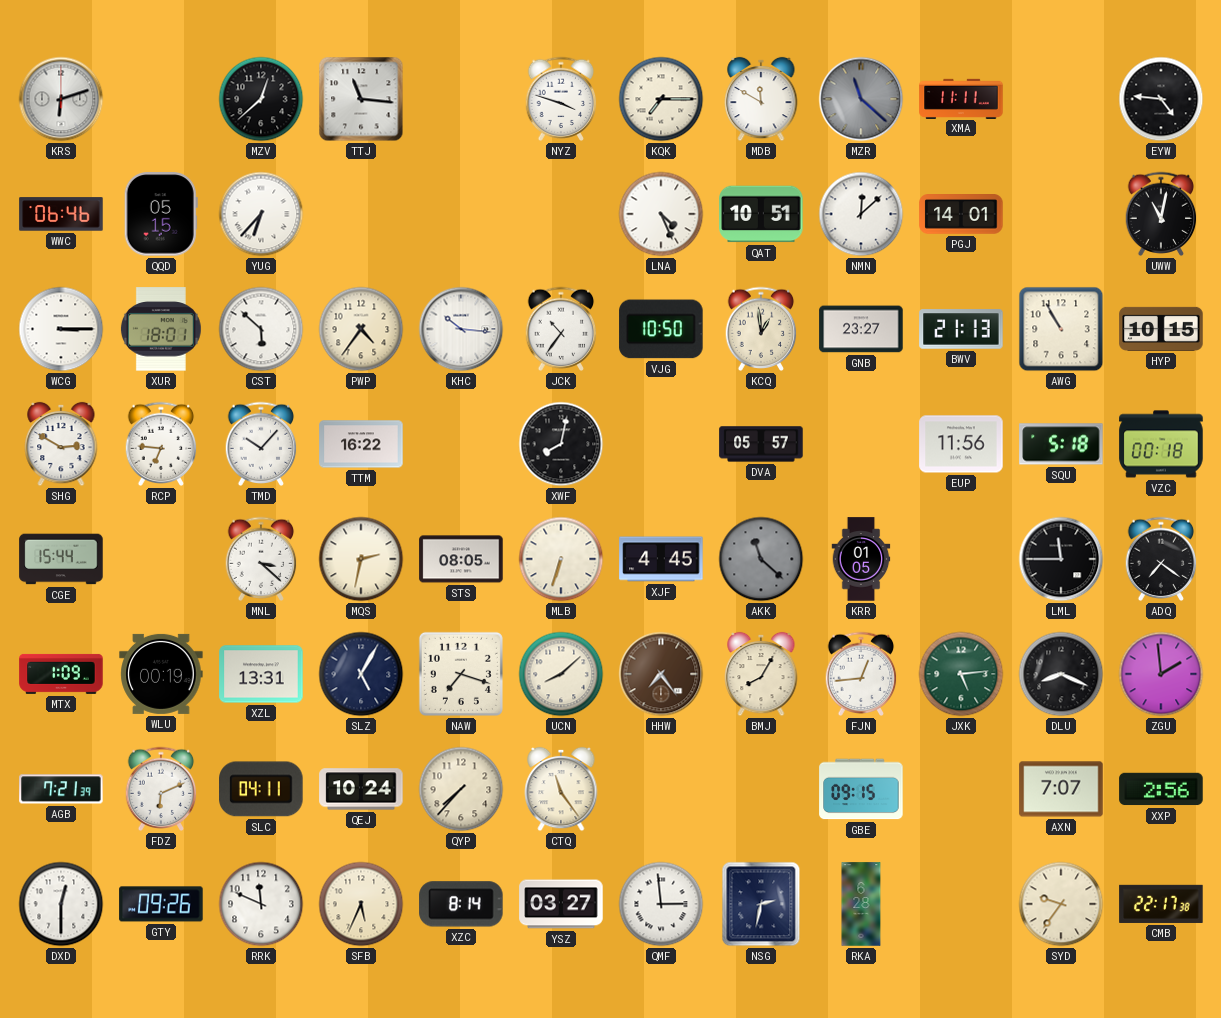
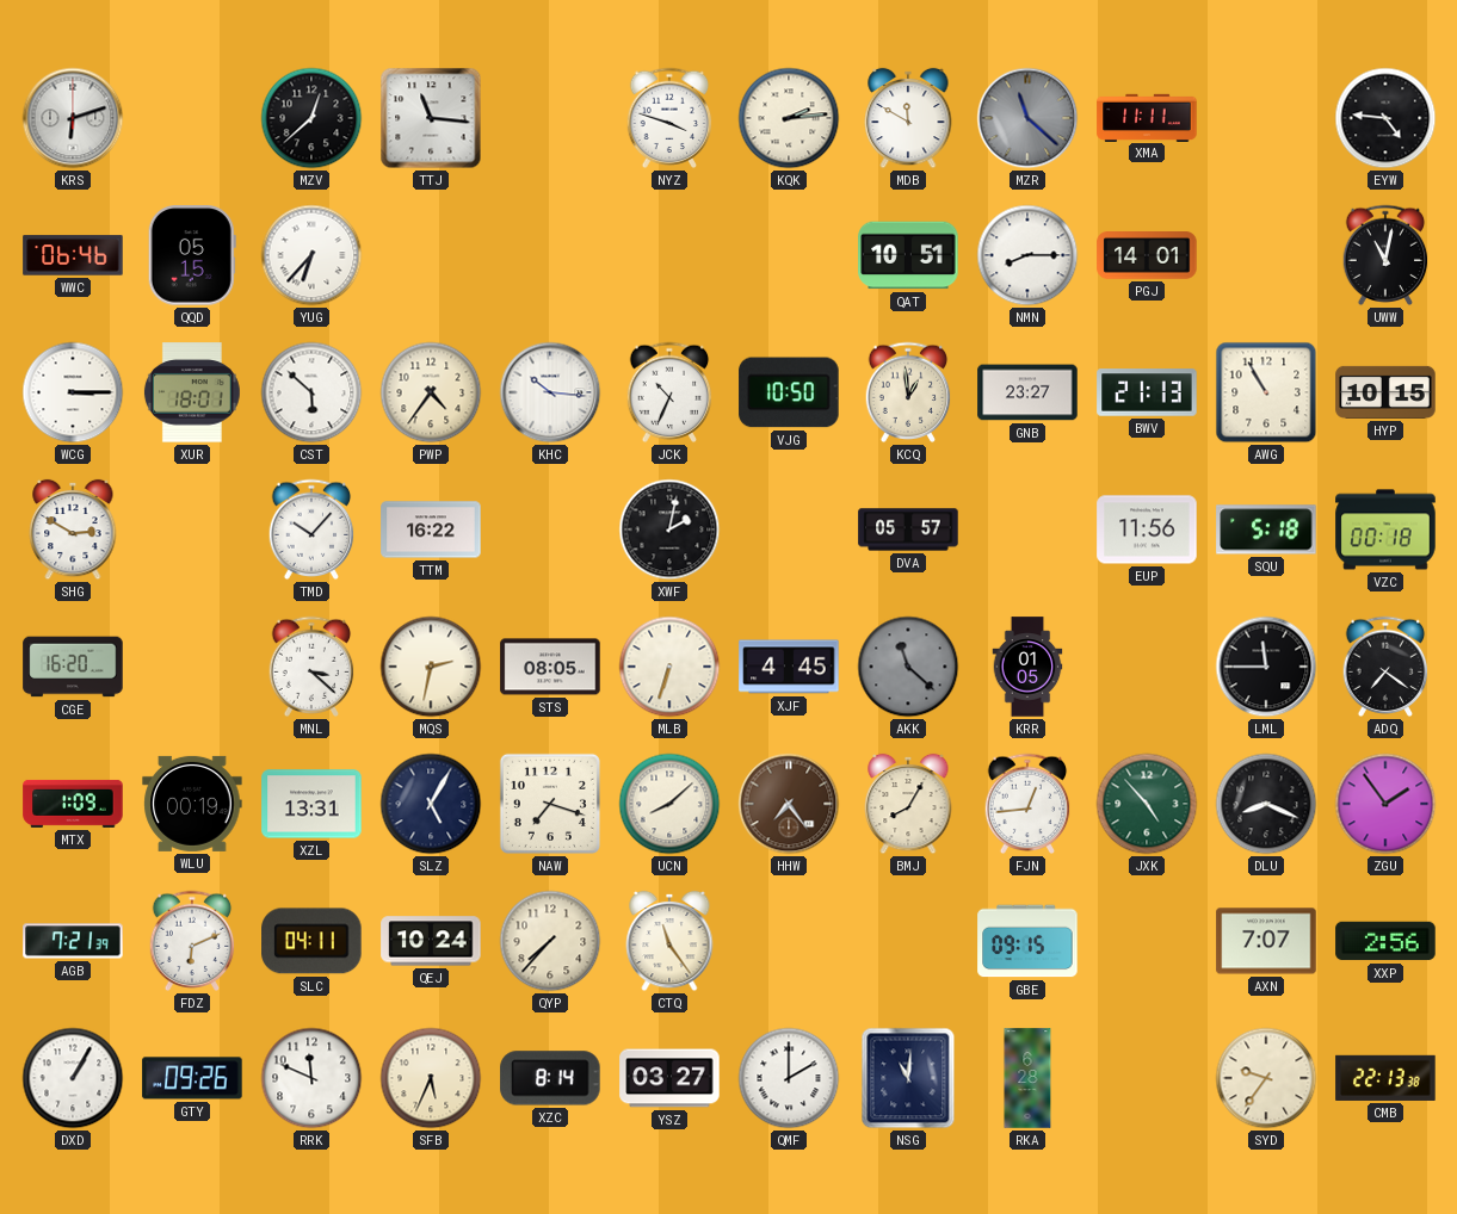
KQK: 7:15 -> 2:14
LNA: 4:26 -> none
NMN: 12:08 -> 8:15
JCK: 10:36 -> 10:34
RCP: 6:46 -> none
XWF: 8:02 -> 2:02
CGE: 15:44 -> 16:20
JXK: 5:14 -> 4:53
ZGU: 1:59 -> 1:54
DXD: 12:30 -> 1:05
QMF: 2:59 -> 2:00
NSG: 2:32 -> 11:01
CMB: 22:17 -> 22:13
